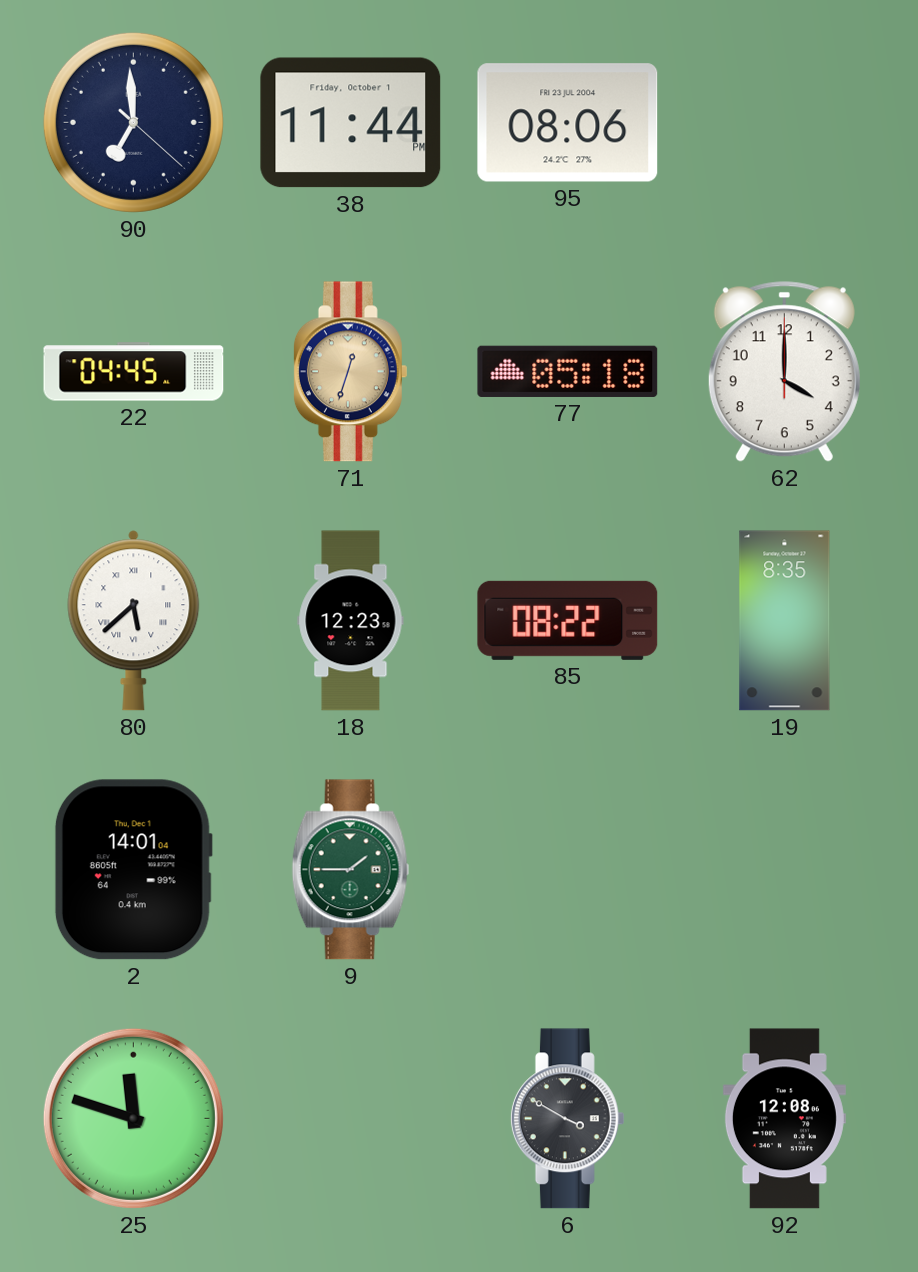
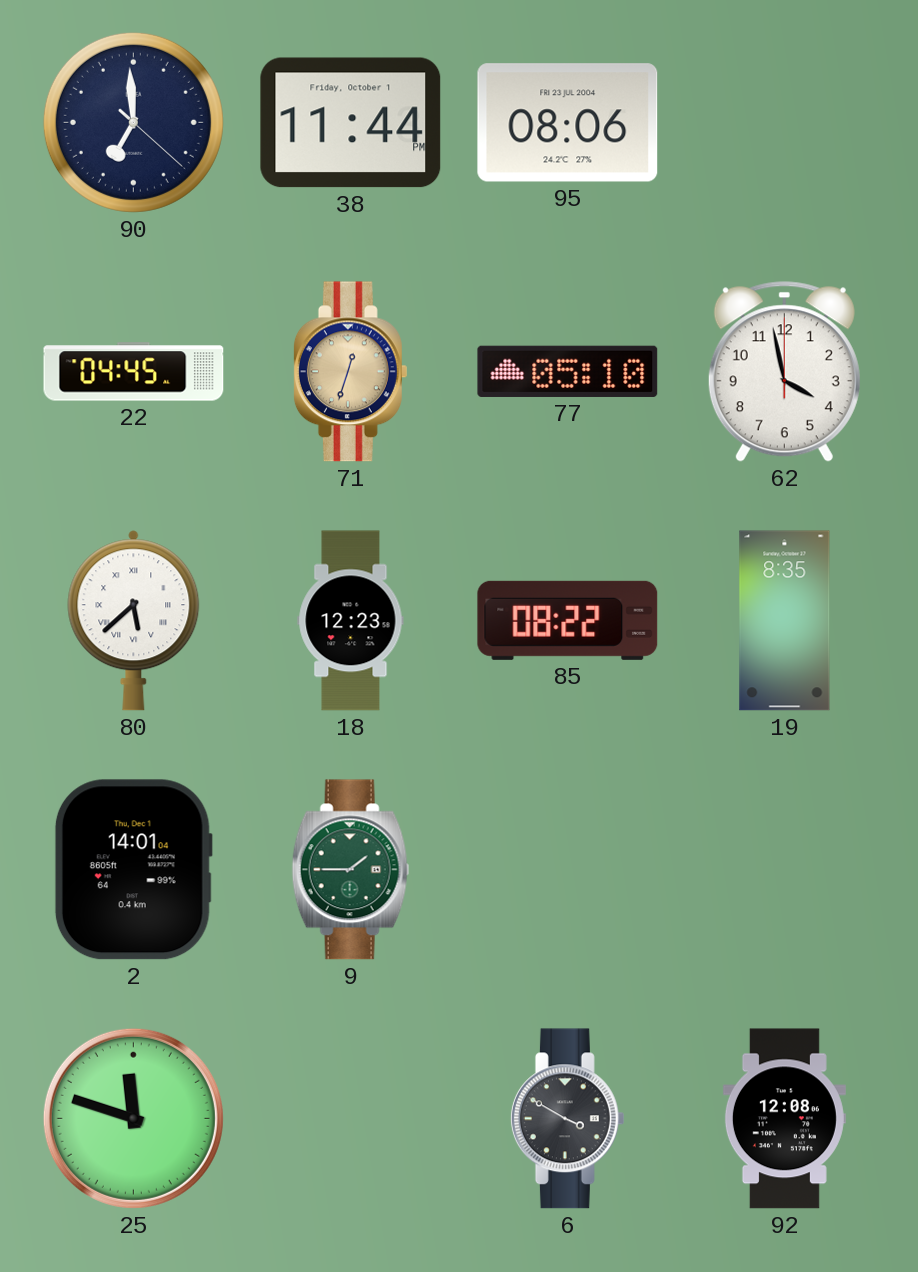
77: 05:18 -> 05:10
62: 4:00 -> 3:58
